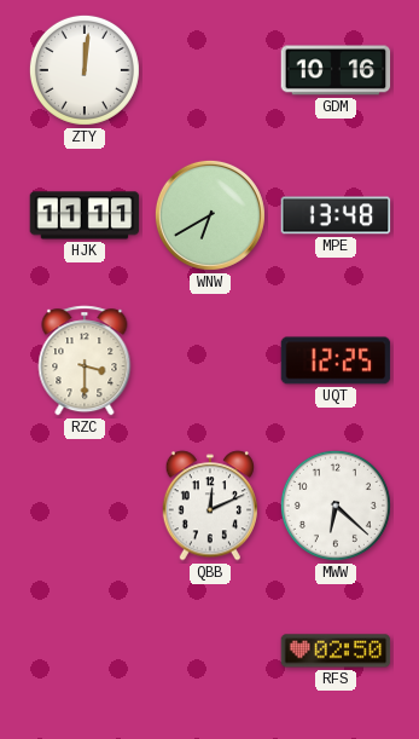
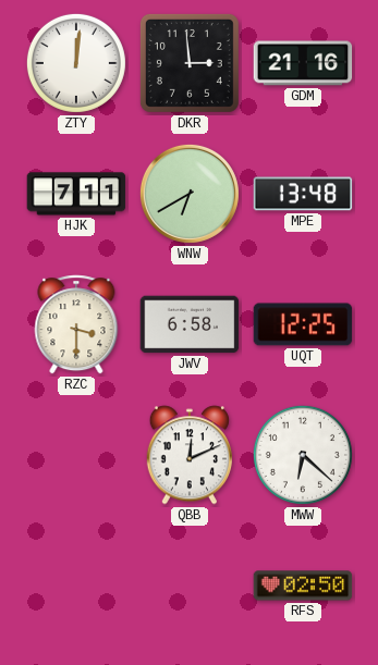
DKR: none -> 2:59
GDM: 10:16 -> 21:16
HJK: 11:11 -> 7:11
JWV: none -> 6:58
